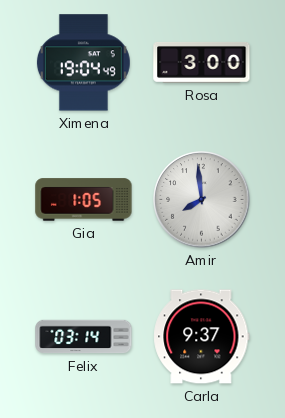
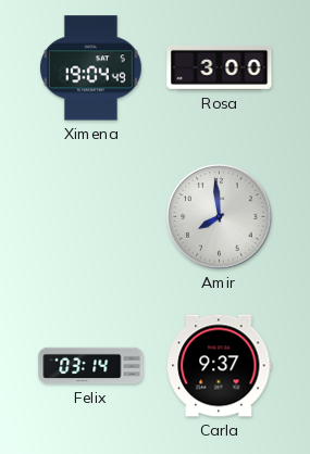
Gia: 1:05 -> none
